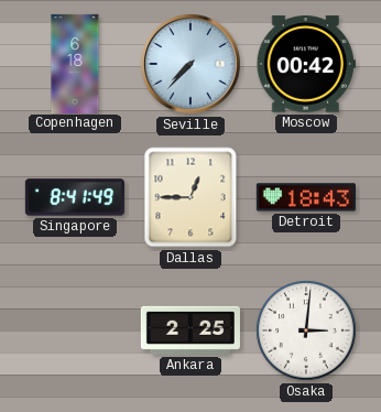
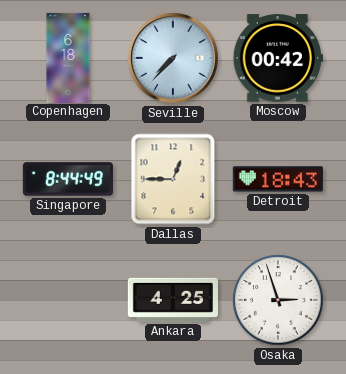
Singapore: 8:41 -> 8:44
Ankara: 2:25 -> 4:25
Osaka: 3:01 -> 2:57
